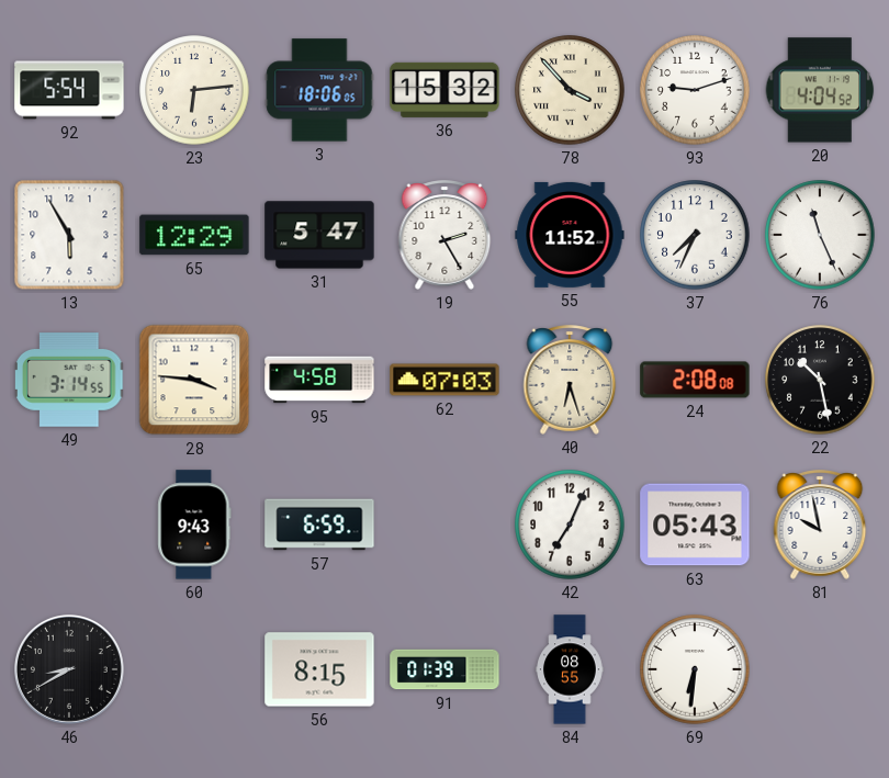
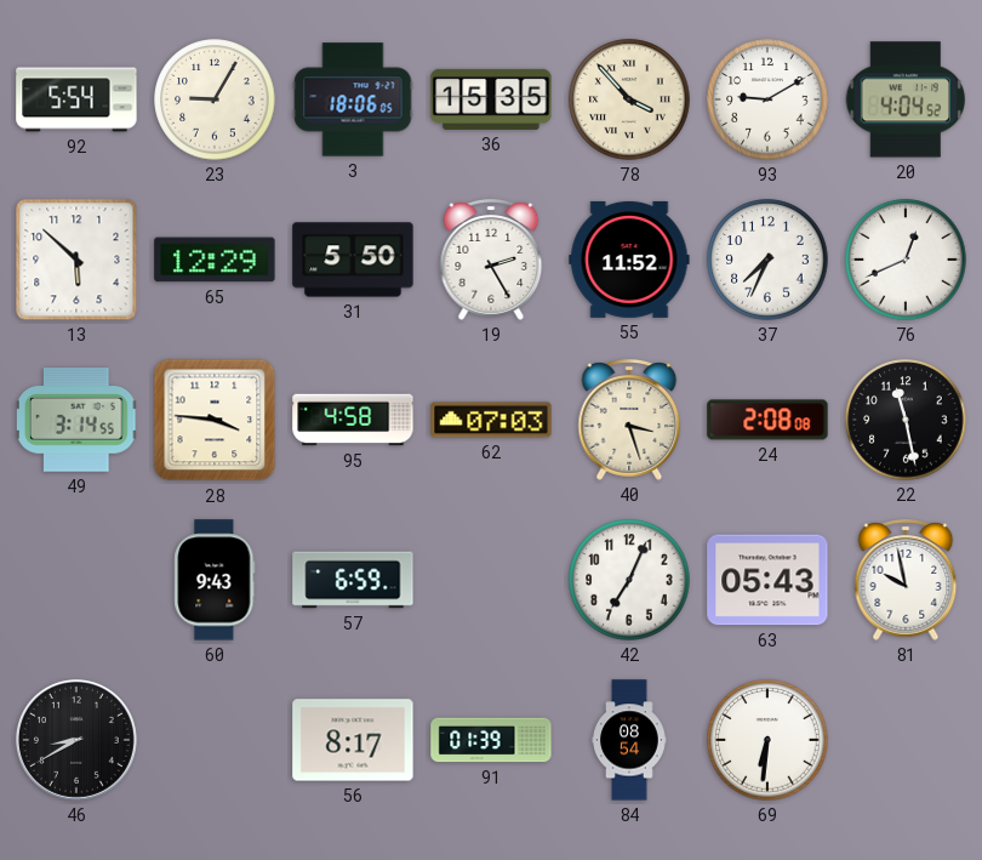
23: 6:14 -> 9:05
36: 15:32 -> 15:35
93: 9:12 -> 9:10
13: 5:55 -> 5:52
31: 5:47 -> 5:50
76: 11:26 -> 12:41
40: 6:27 -> 3:27
22: 10:28 -> 11:28
56: 8:15 -> 8:17
84: 08:55 -> 08:54
